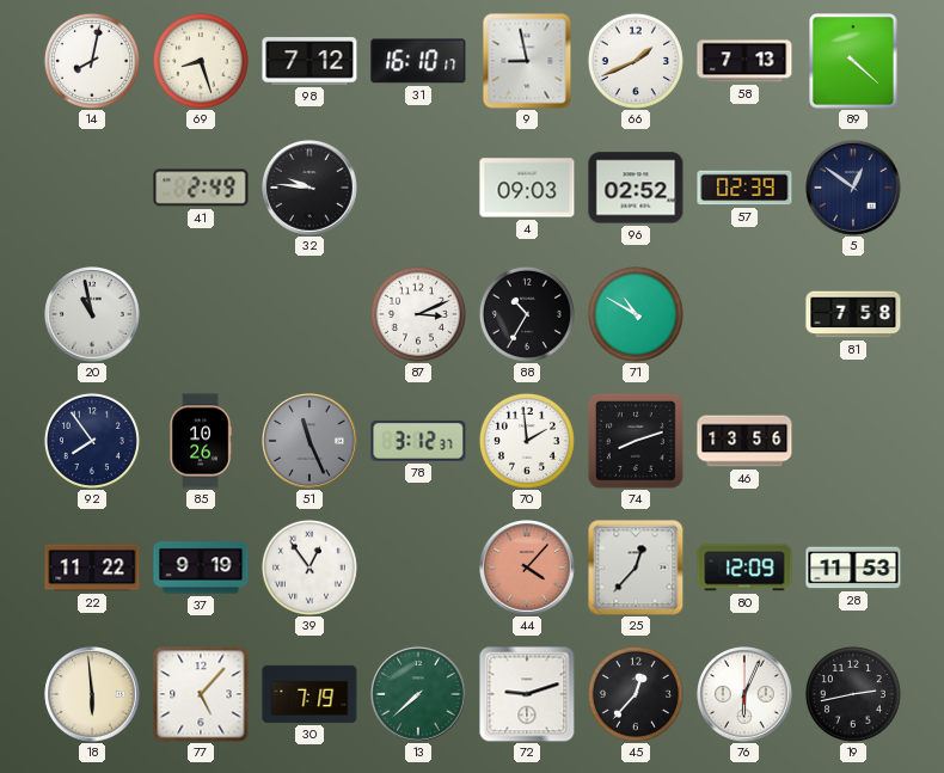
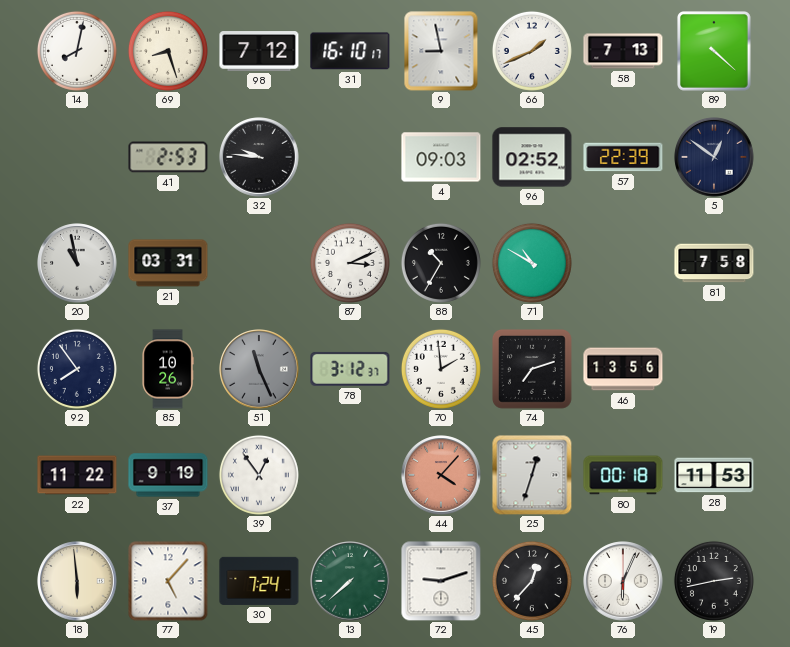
41: 2:49 -> 2:53
57: 02:39 -> 22:39
21: none -> 03:31
74: 8:12 -> 7:12
25: 12:37 -> 12:33
80: 12:09 -> 00:18
30: 7:19 -> 7:24
